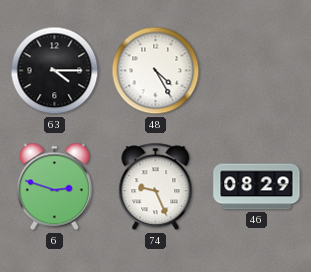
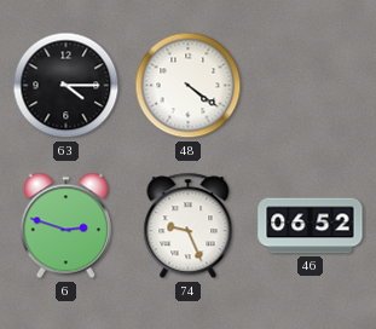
48: 4:25 -> 4:21
46: 08:29 -> 06:52
